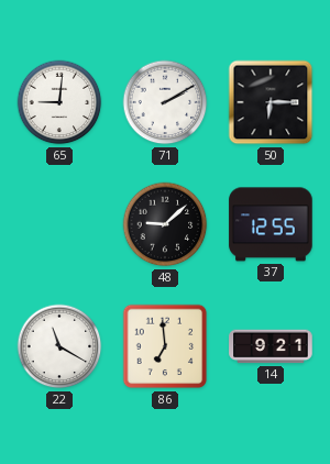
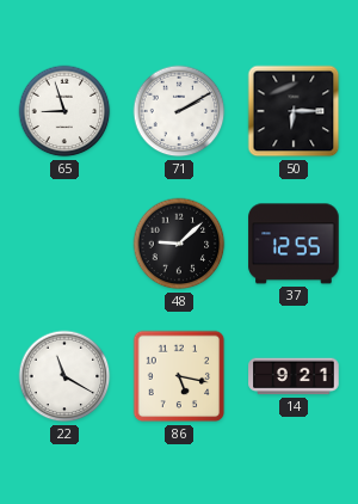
65: 9:01 -> 8:57
86: 6:59 -> 5:17
